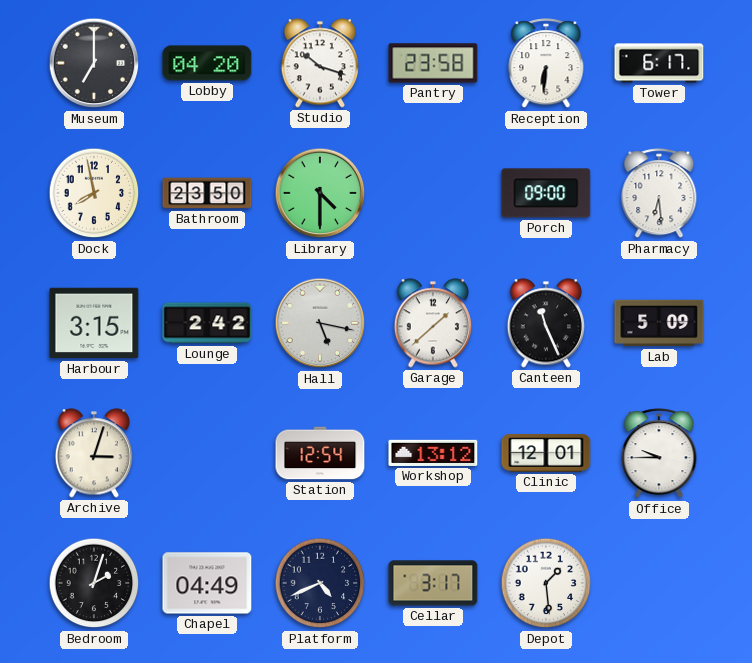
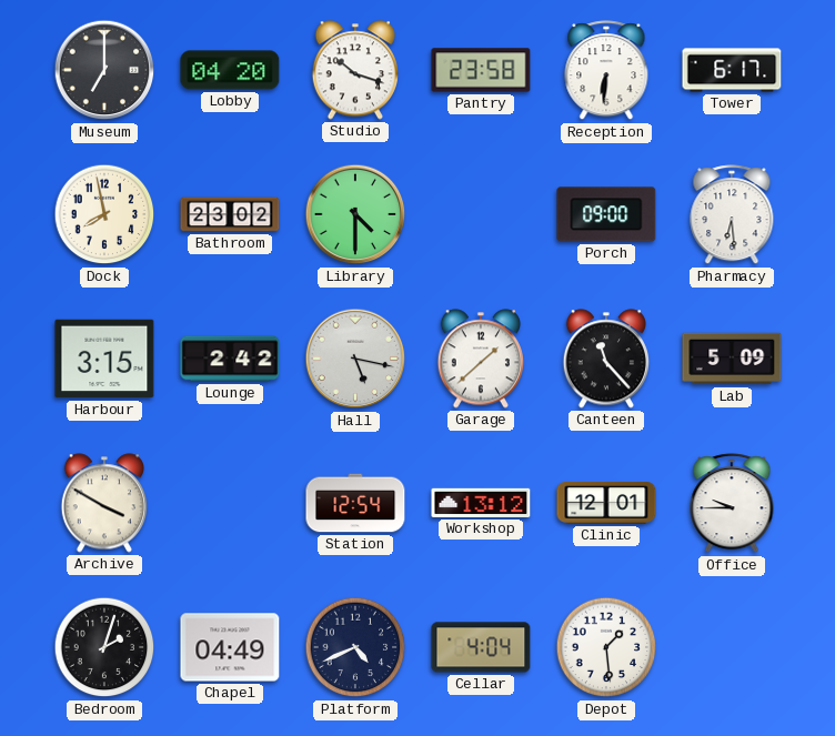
Bathroom: 23:50 -> 23:02
Canteen: 11:26 -> 11:23
Archive: 3:03 -> 3:50
Cellar: 3:17 -> 4:04
